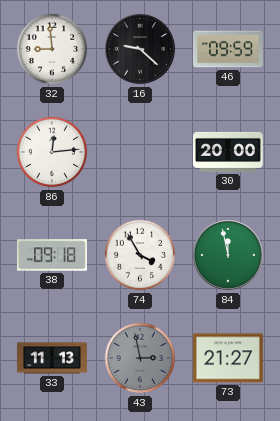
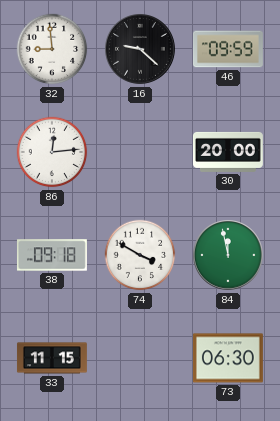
74: 3:55 -> 3:50
33: 11:13 -> 11:15
43: 2:58 -> none
73: 21:27 -> 06:30
